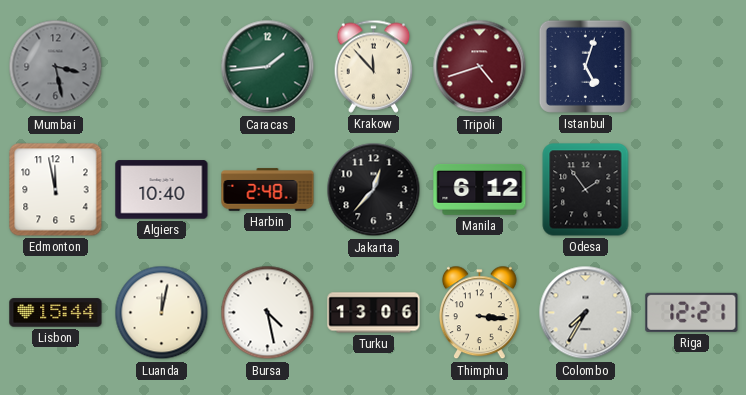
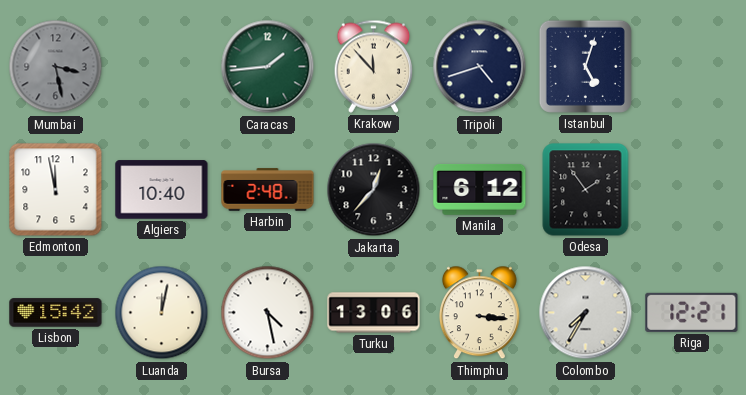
Tripoli dial: burgundy -> navy
Lisbon: 15:44 -> 15:42
